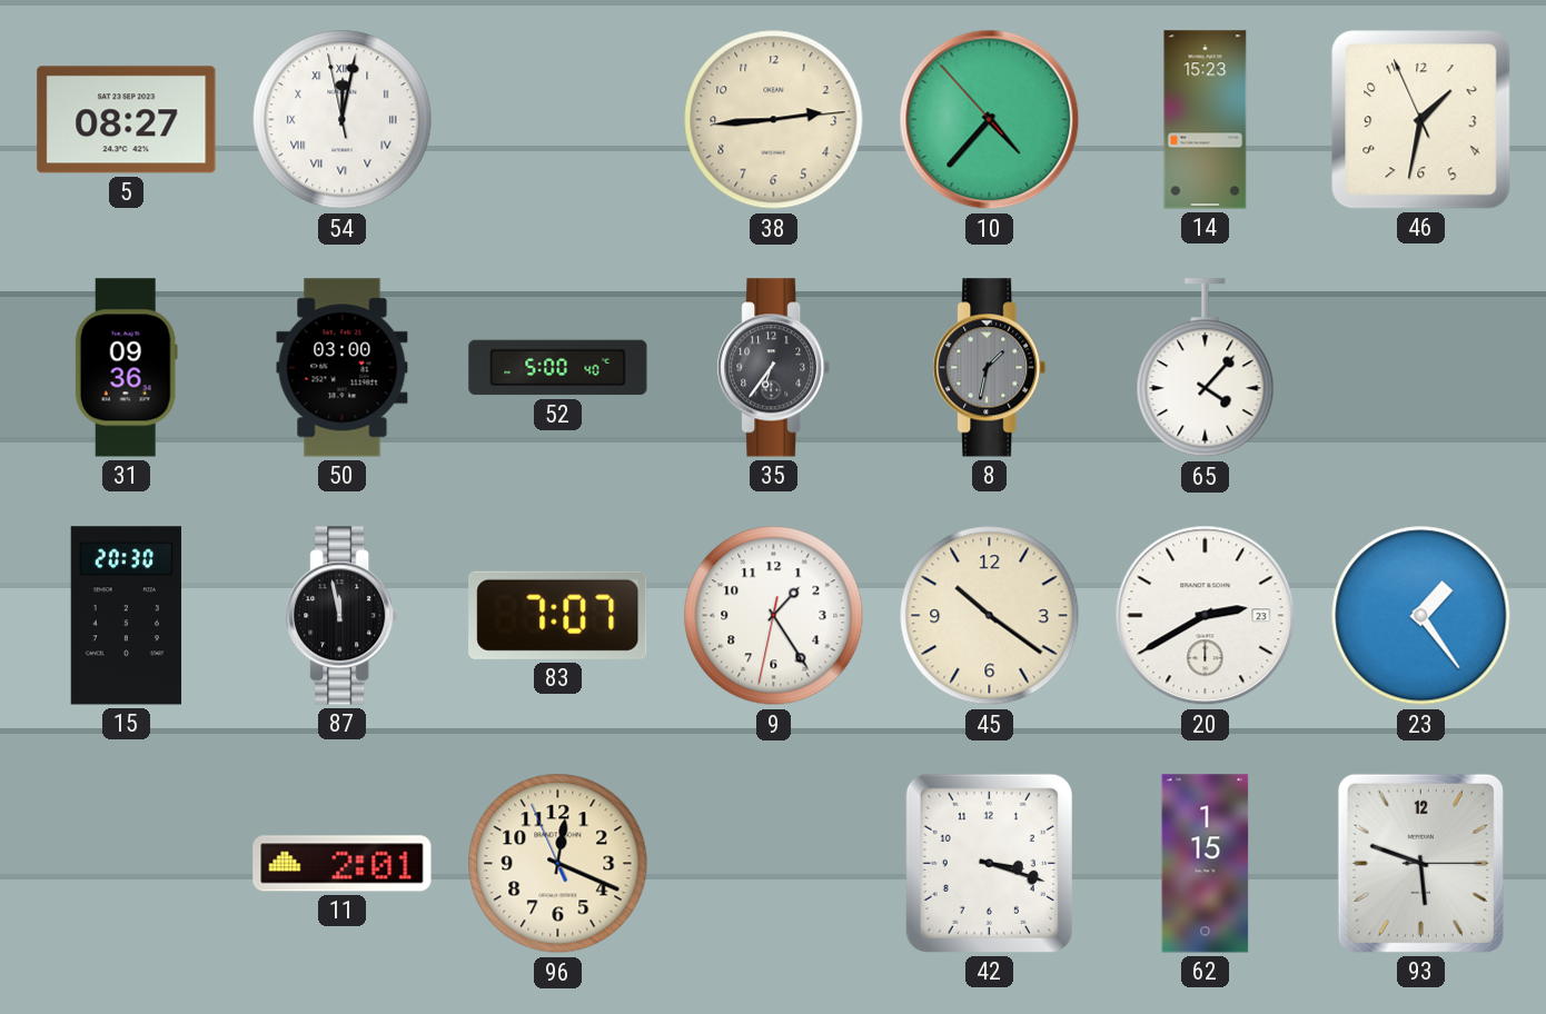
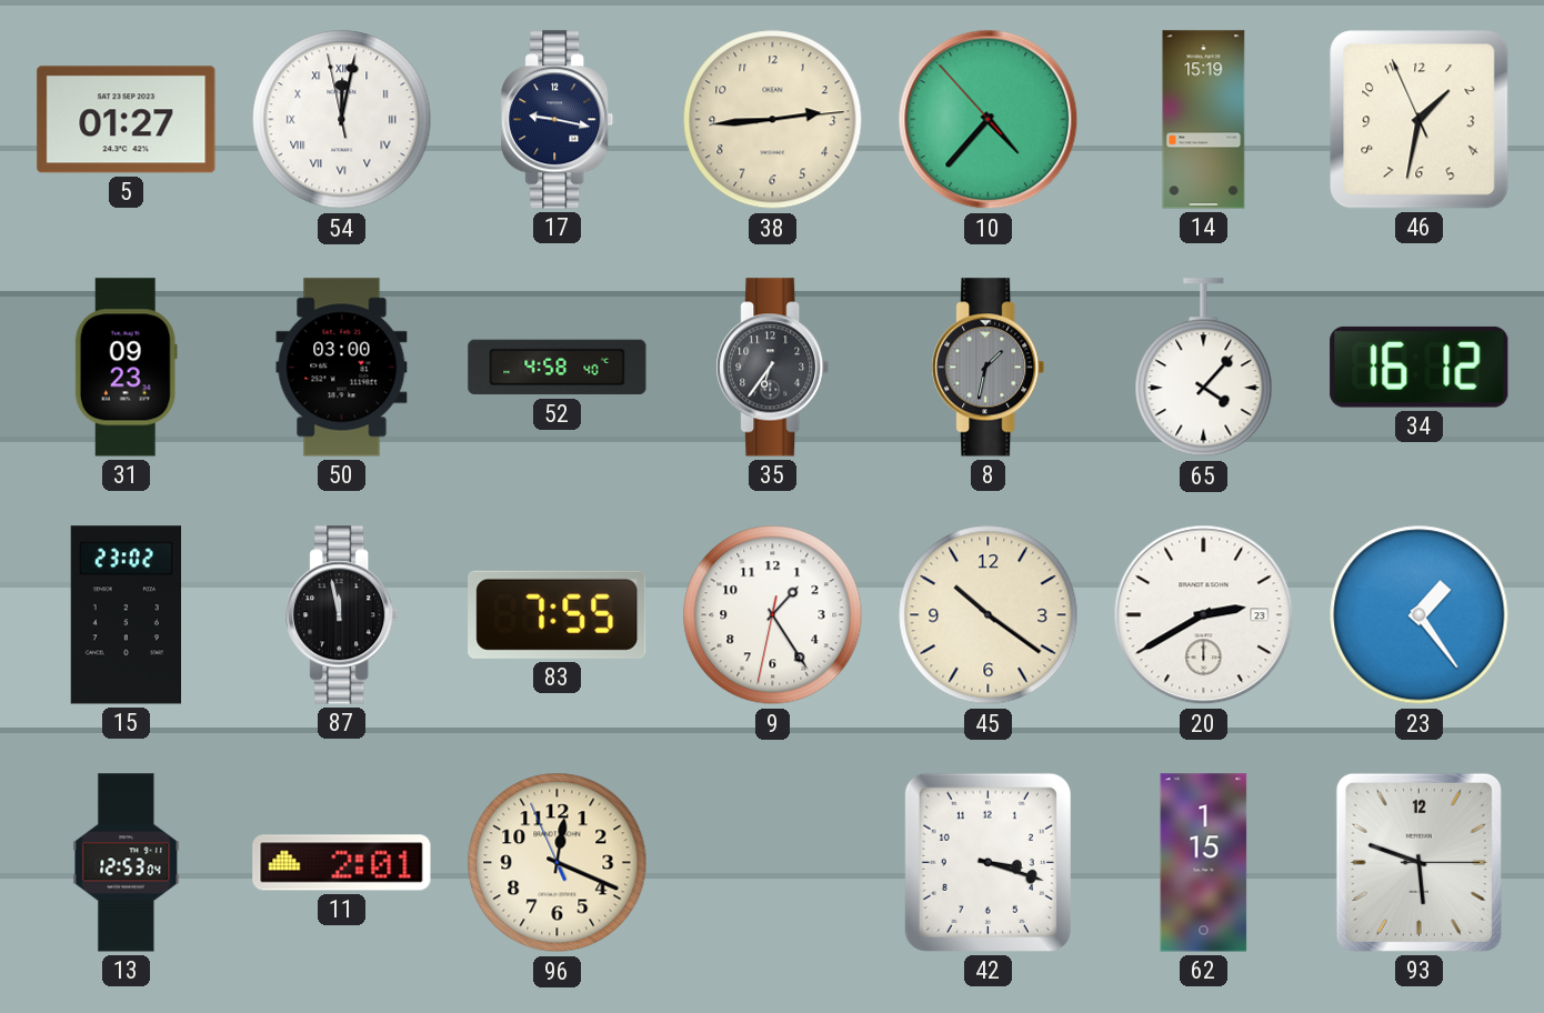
5: 08:27 -> 01:27
17: none -> 9:17
14: 15:23 -> 15:19
31: 09:36 -> 09:23
52: 5:00 -> 4:58
34: none -> 16:12
15: 20:30 -> 23:02
83: 7:07 -> 7:55
13: none -> 12:53
